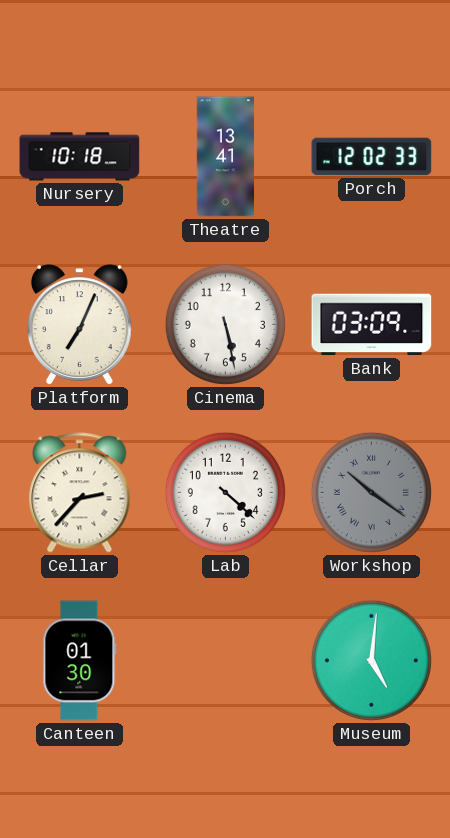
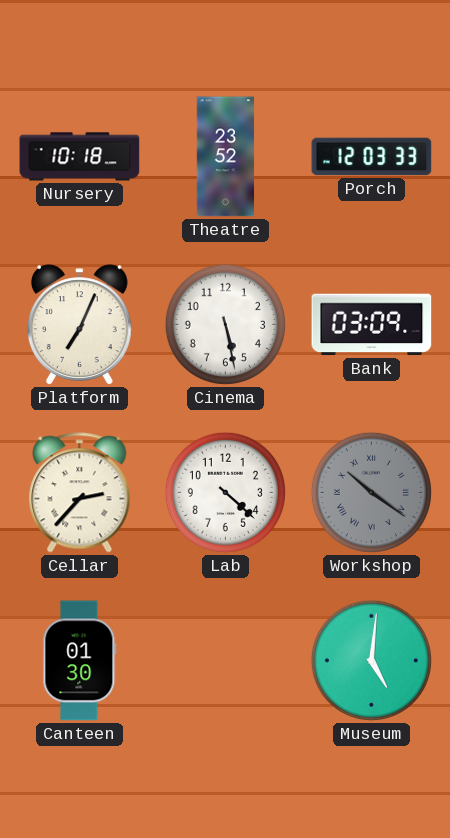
Theatre: 13:41 -> 23:52
Porch: 12:02 -> 12:03
